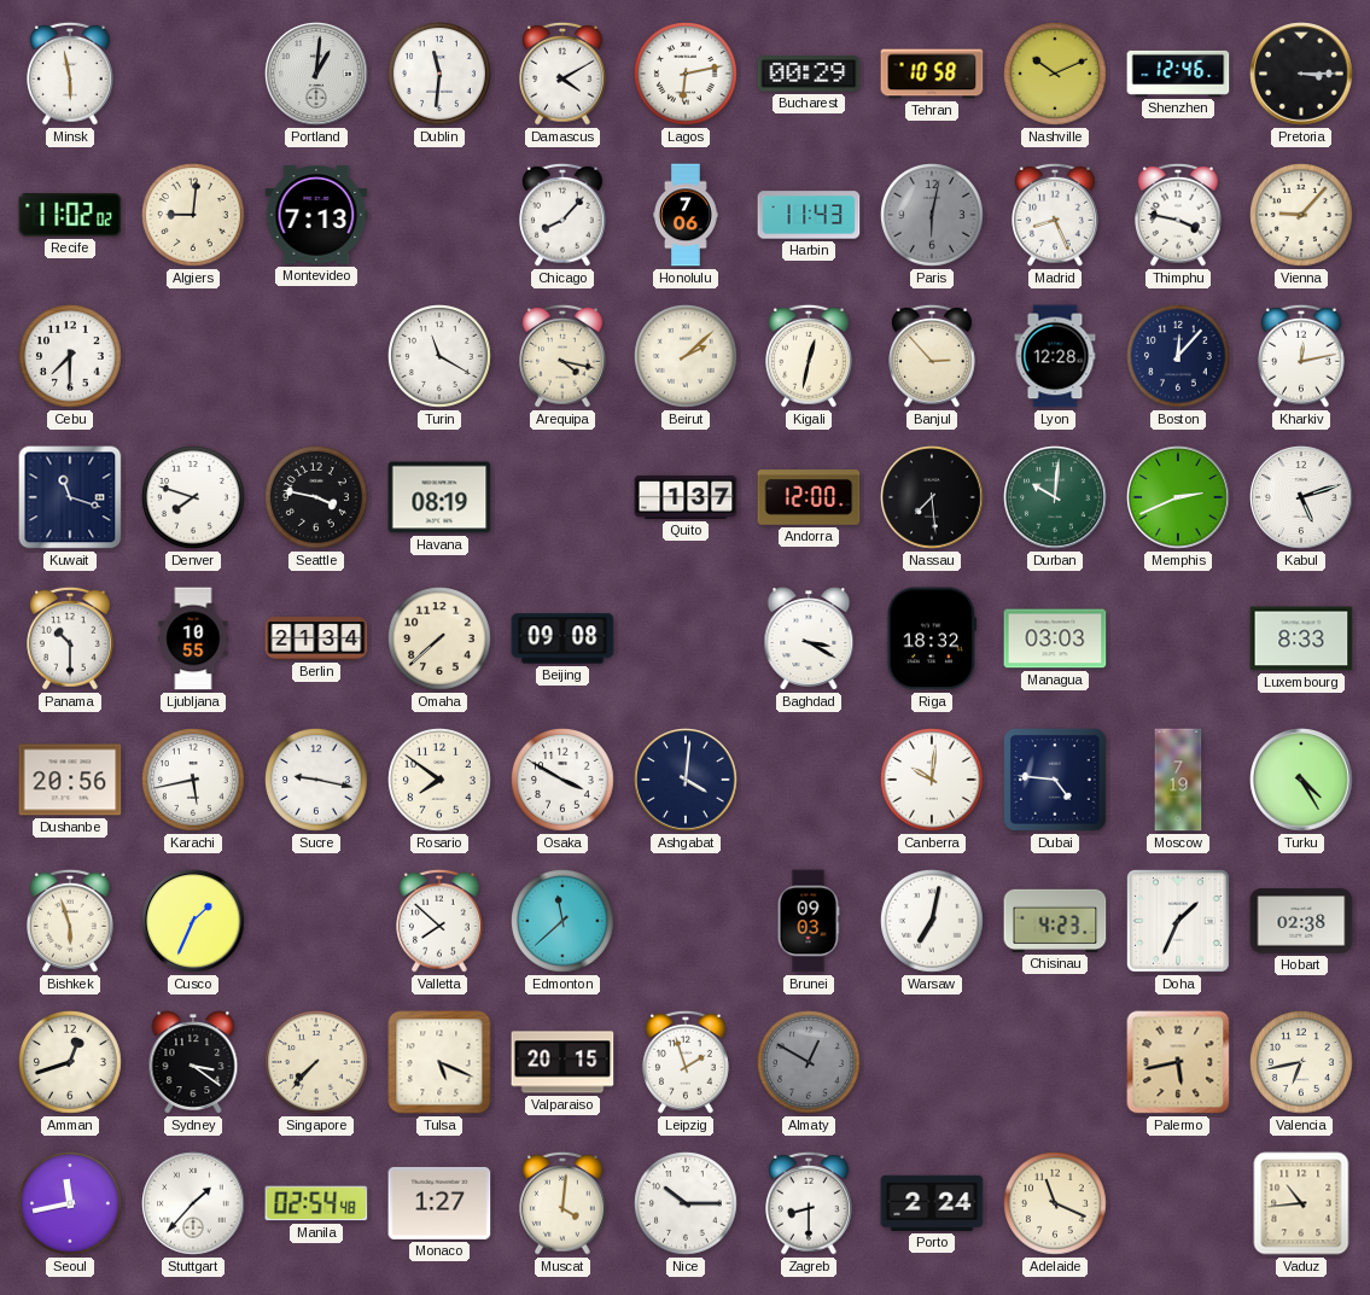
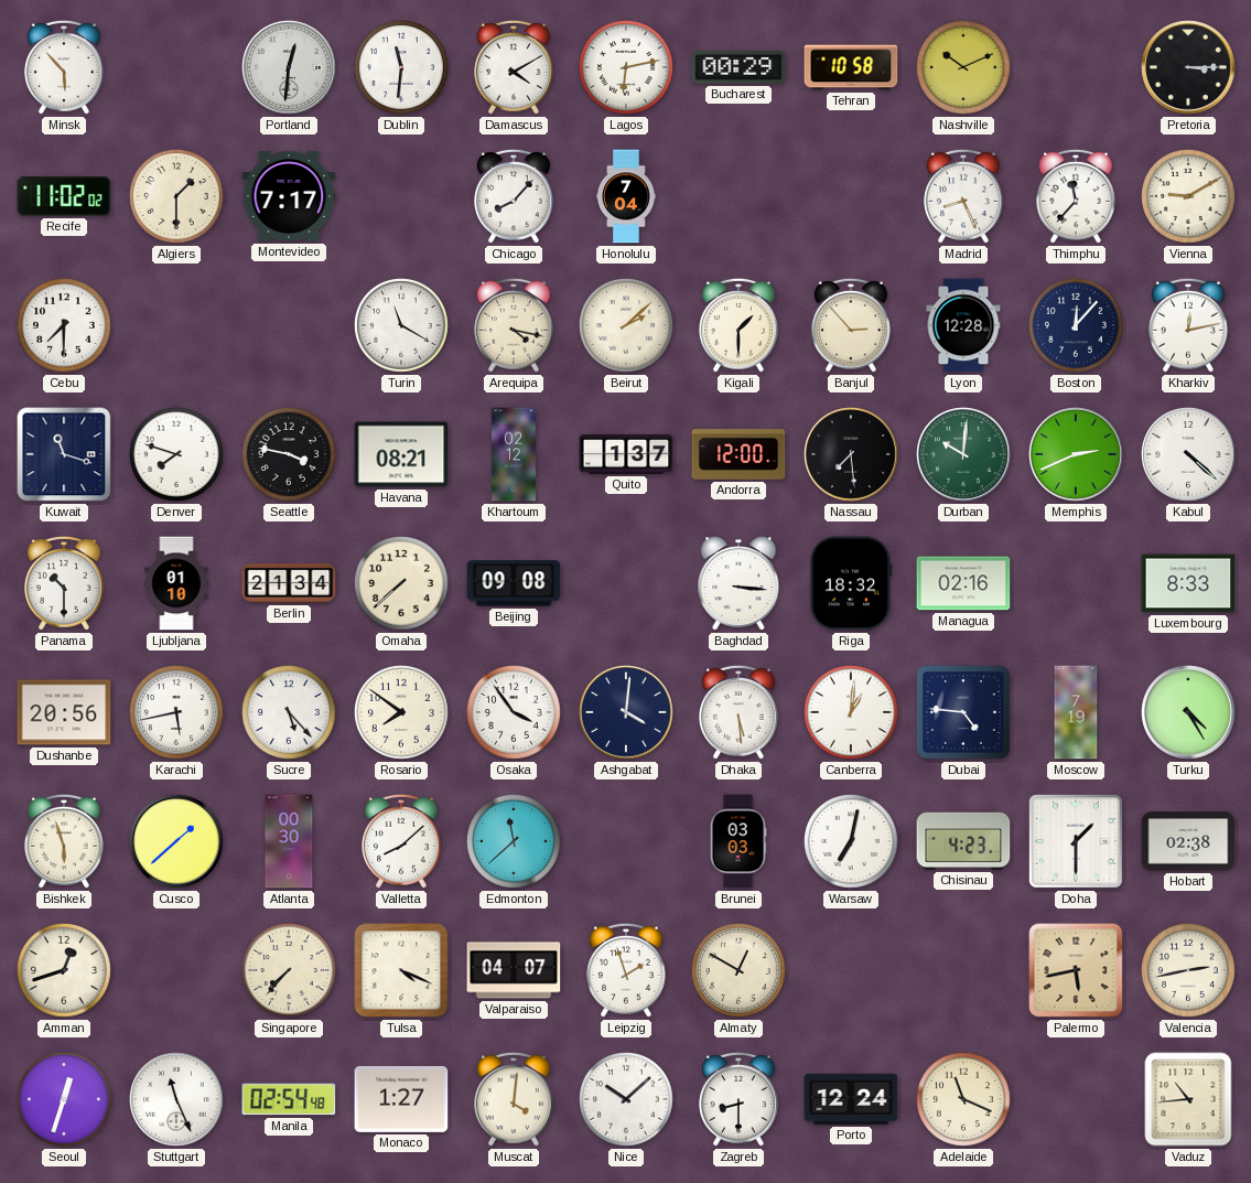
Minsk: 5:58 -> 5:53
Portland: 1:01 -> 12:31
Shenzhen: 12:46 -> none
Algiers: 9:01 -> 1:30
Montevideo: 7:13 -> 7:17
Honolulu: 7:06 -> 7:04
Harbin: 11:43 -> none
Paris: 6:02 -> none
Thimphu: 3:47 -> 11:37
Vienna: 9:07 -> 9:10
Kigali: 12:32 -> 1:30
Havana: 08:19 -> 08:21
Khartoum: none -> 02:12
Kabul: 5:12 -> 4:22
Ljubljana: 10:55 -> 01:10
Baghdad: 3:20 -> 3:16
Managua: 03:03 -> 02:16
Sucre: 9:17 -> 5:23
Osaka: 3:50 -> 3:54
Dhaka: none -> 5:29
Canberra: 10:01 -> 1:01
Cusco: 1:34 -> 1:38
Atlanta: none -> 00:30
Valletta: 7:52 -> 8:08
Brunei: 09:03 -> 03:03
Doha: 1:34 -> 1:30
Sydney: 3:21 -> none
Tulsa: 5:19 -> 4:19
Valparaiso: 20:15 -> 04:07
Almaty dial: grey -> cream
Valencia: 6:43 -> 2:43
Seoul: 11:43 -> 12:33
Stuttgart: 1:37 -> 11:26
Nice: 10:15 -> 10:08
Porto: 2:24 -> 12:24
